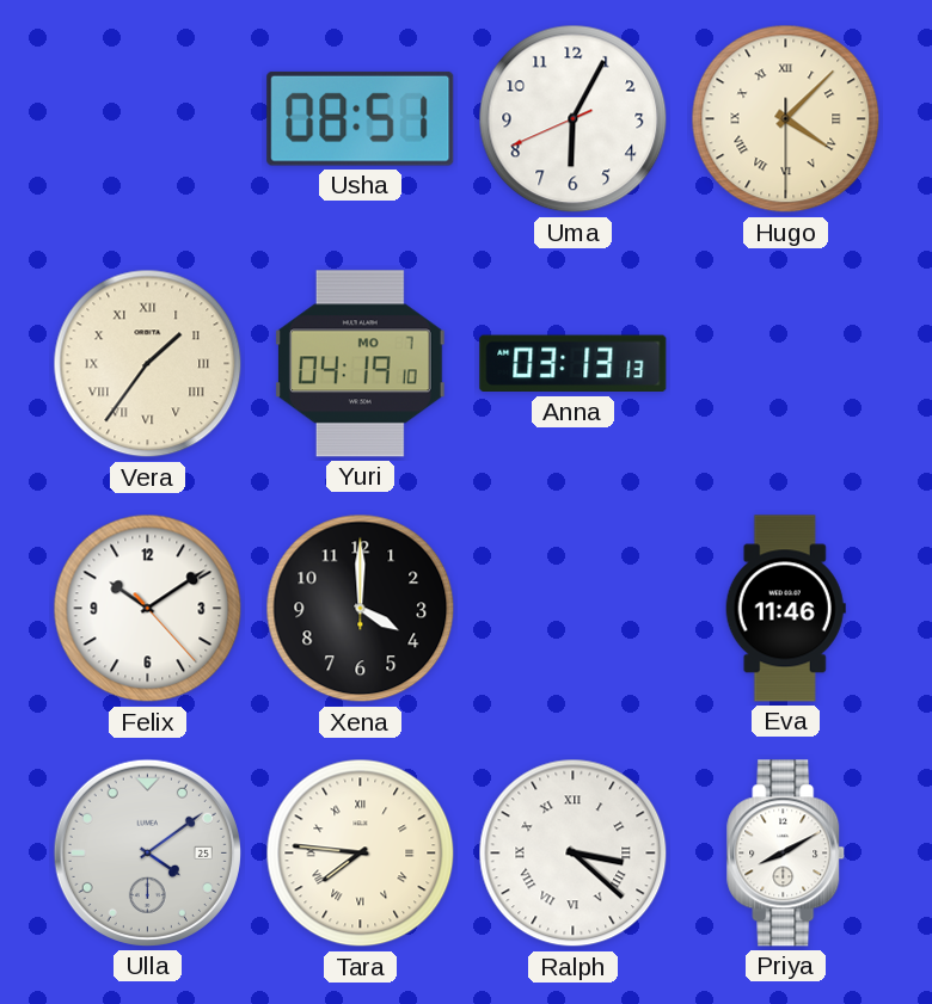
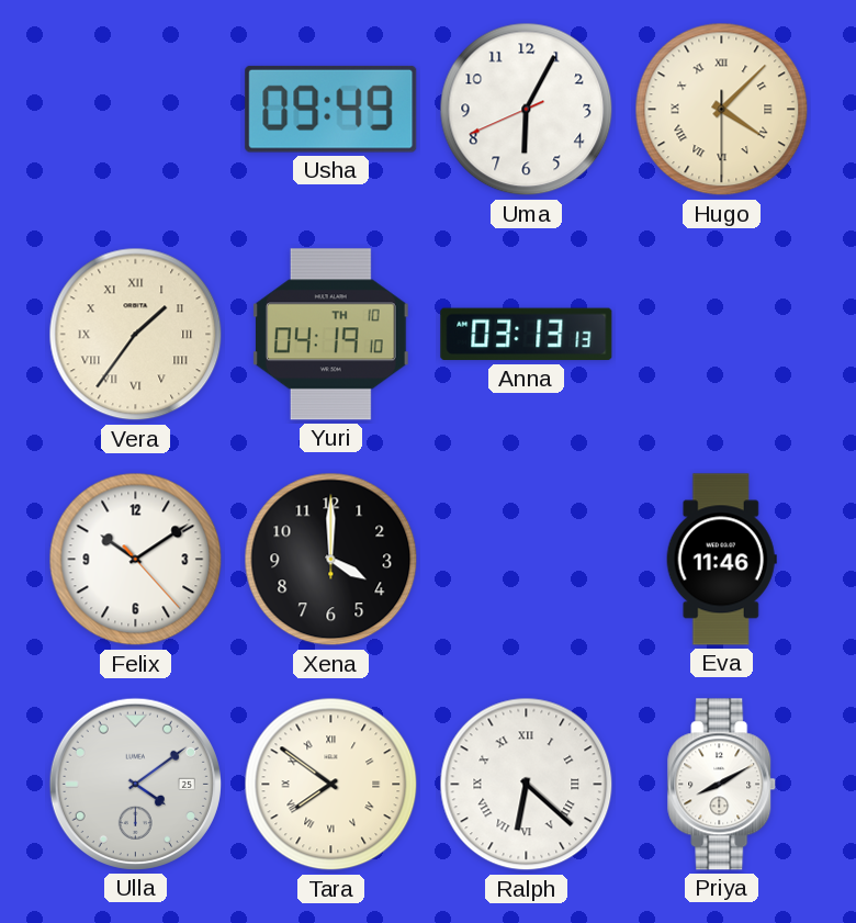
Usha: 08:51 -> 09:49
Yuri date: MO 7 -> TH 10
Tara: 7:46 -> 7:51
Ralph: 3:22 -> 6:22
